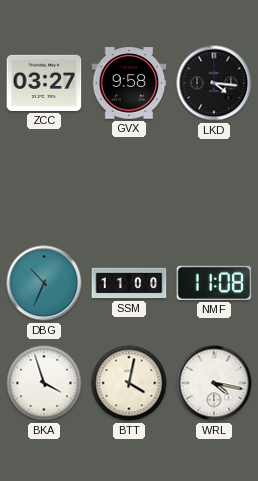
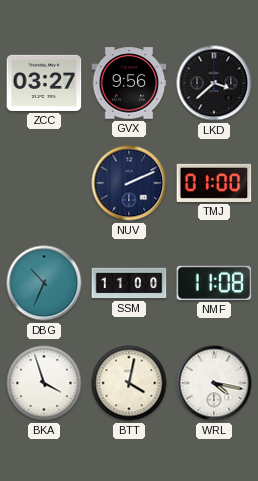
GVX: 9:58 -> 9:56
LKD: 4:16 -> 3:38
NUV: none -> 2:11
TMJ: none -> 01:00
